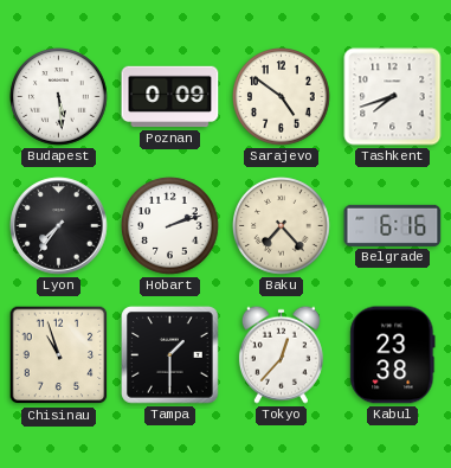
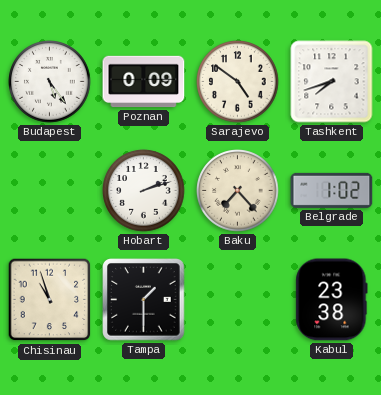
Budapest: 5:29 -> 5:24
Lyon: 7:36 -> none
Belgrade: 6:16 -> 1:02
Tokyo: 12:37 -> none
